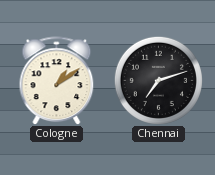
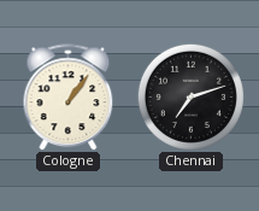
Cologne: 1:09 -> 1:06
